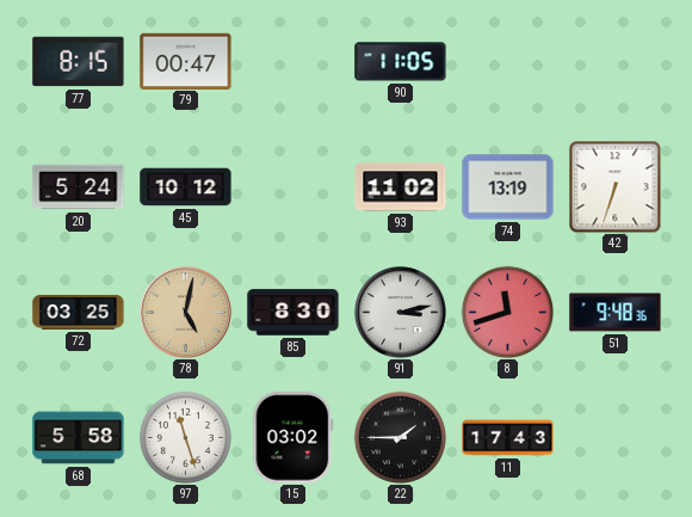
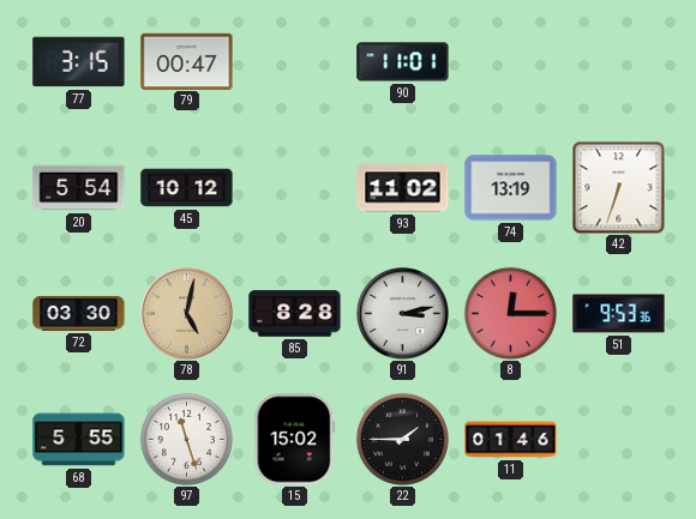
77: 8:15 -> 3:15
90: 11:05 -> 11:01
20: 5:24 -> 5:54
72: 03:25 -> 03:30
85: 8:30 -> 8:28
8: 11:42 -> 12:15
51: 9:48 -> 9:53
68: 5:58 -> 5:55
15: 03:02 -> 15:02
11: 17:43 -> 01:46
